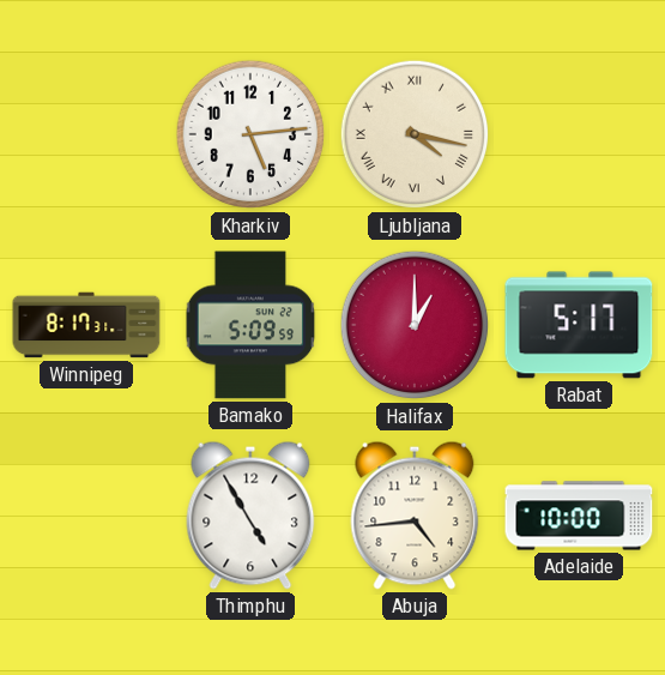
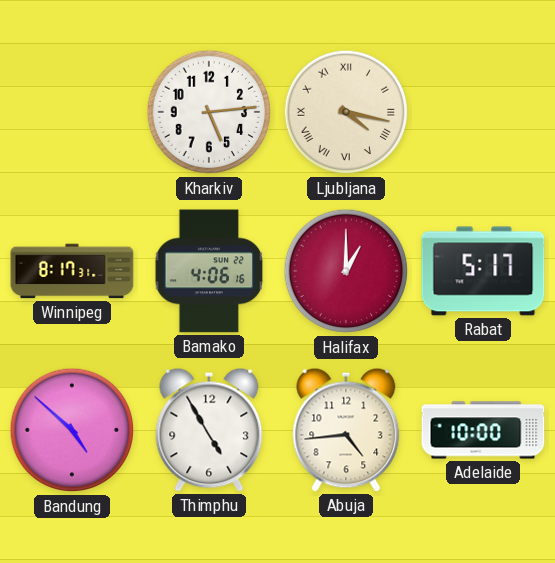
Bamako: 5:09 -> 4:06
Bandung: none -> 4:52
